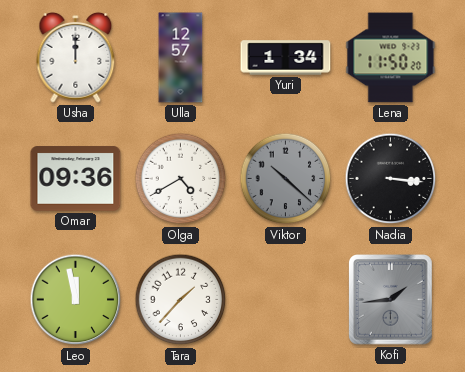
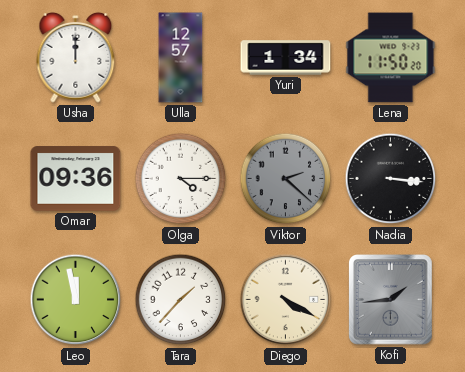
Olga: 4:40 -> 4:15
Viktor: 10:22 -> 2:22
Diego: none -> 4:20
